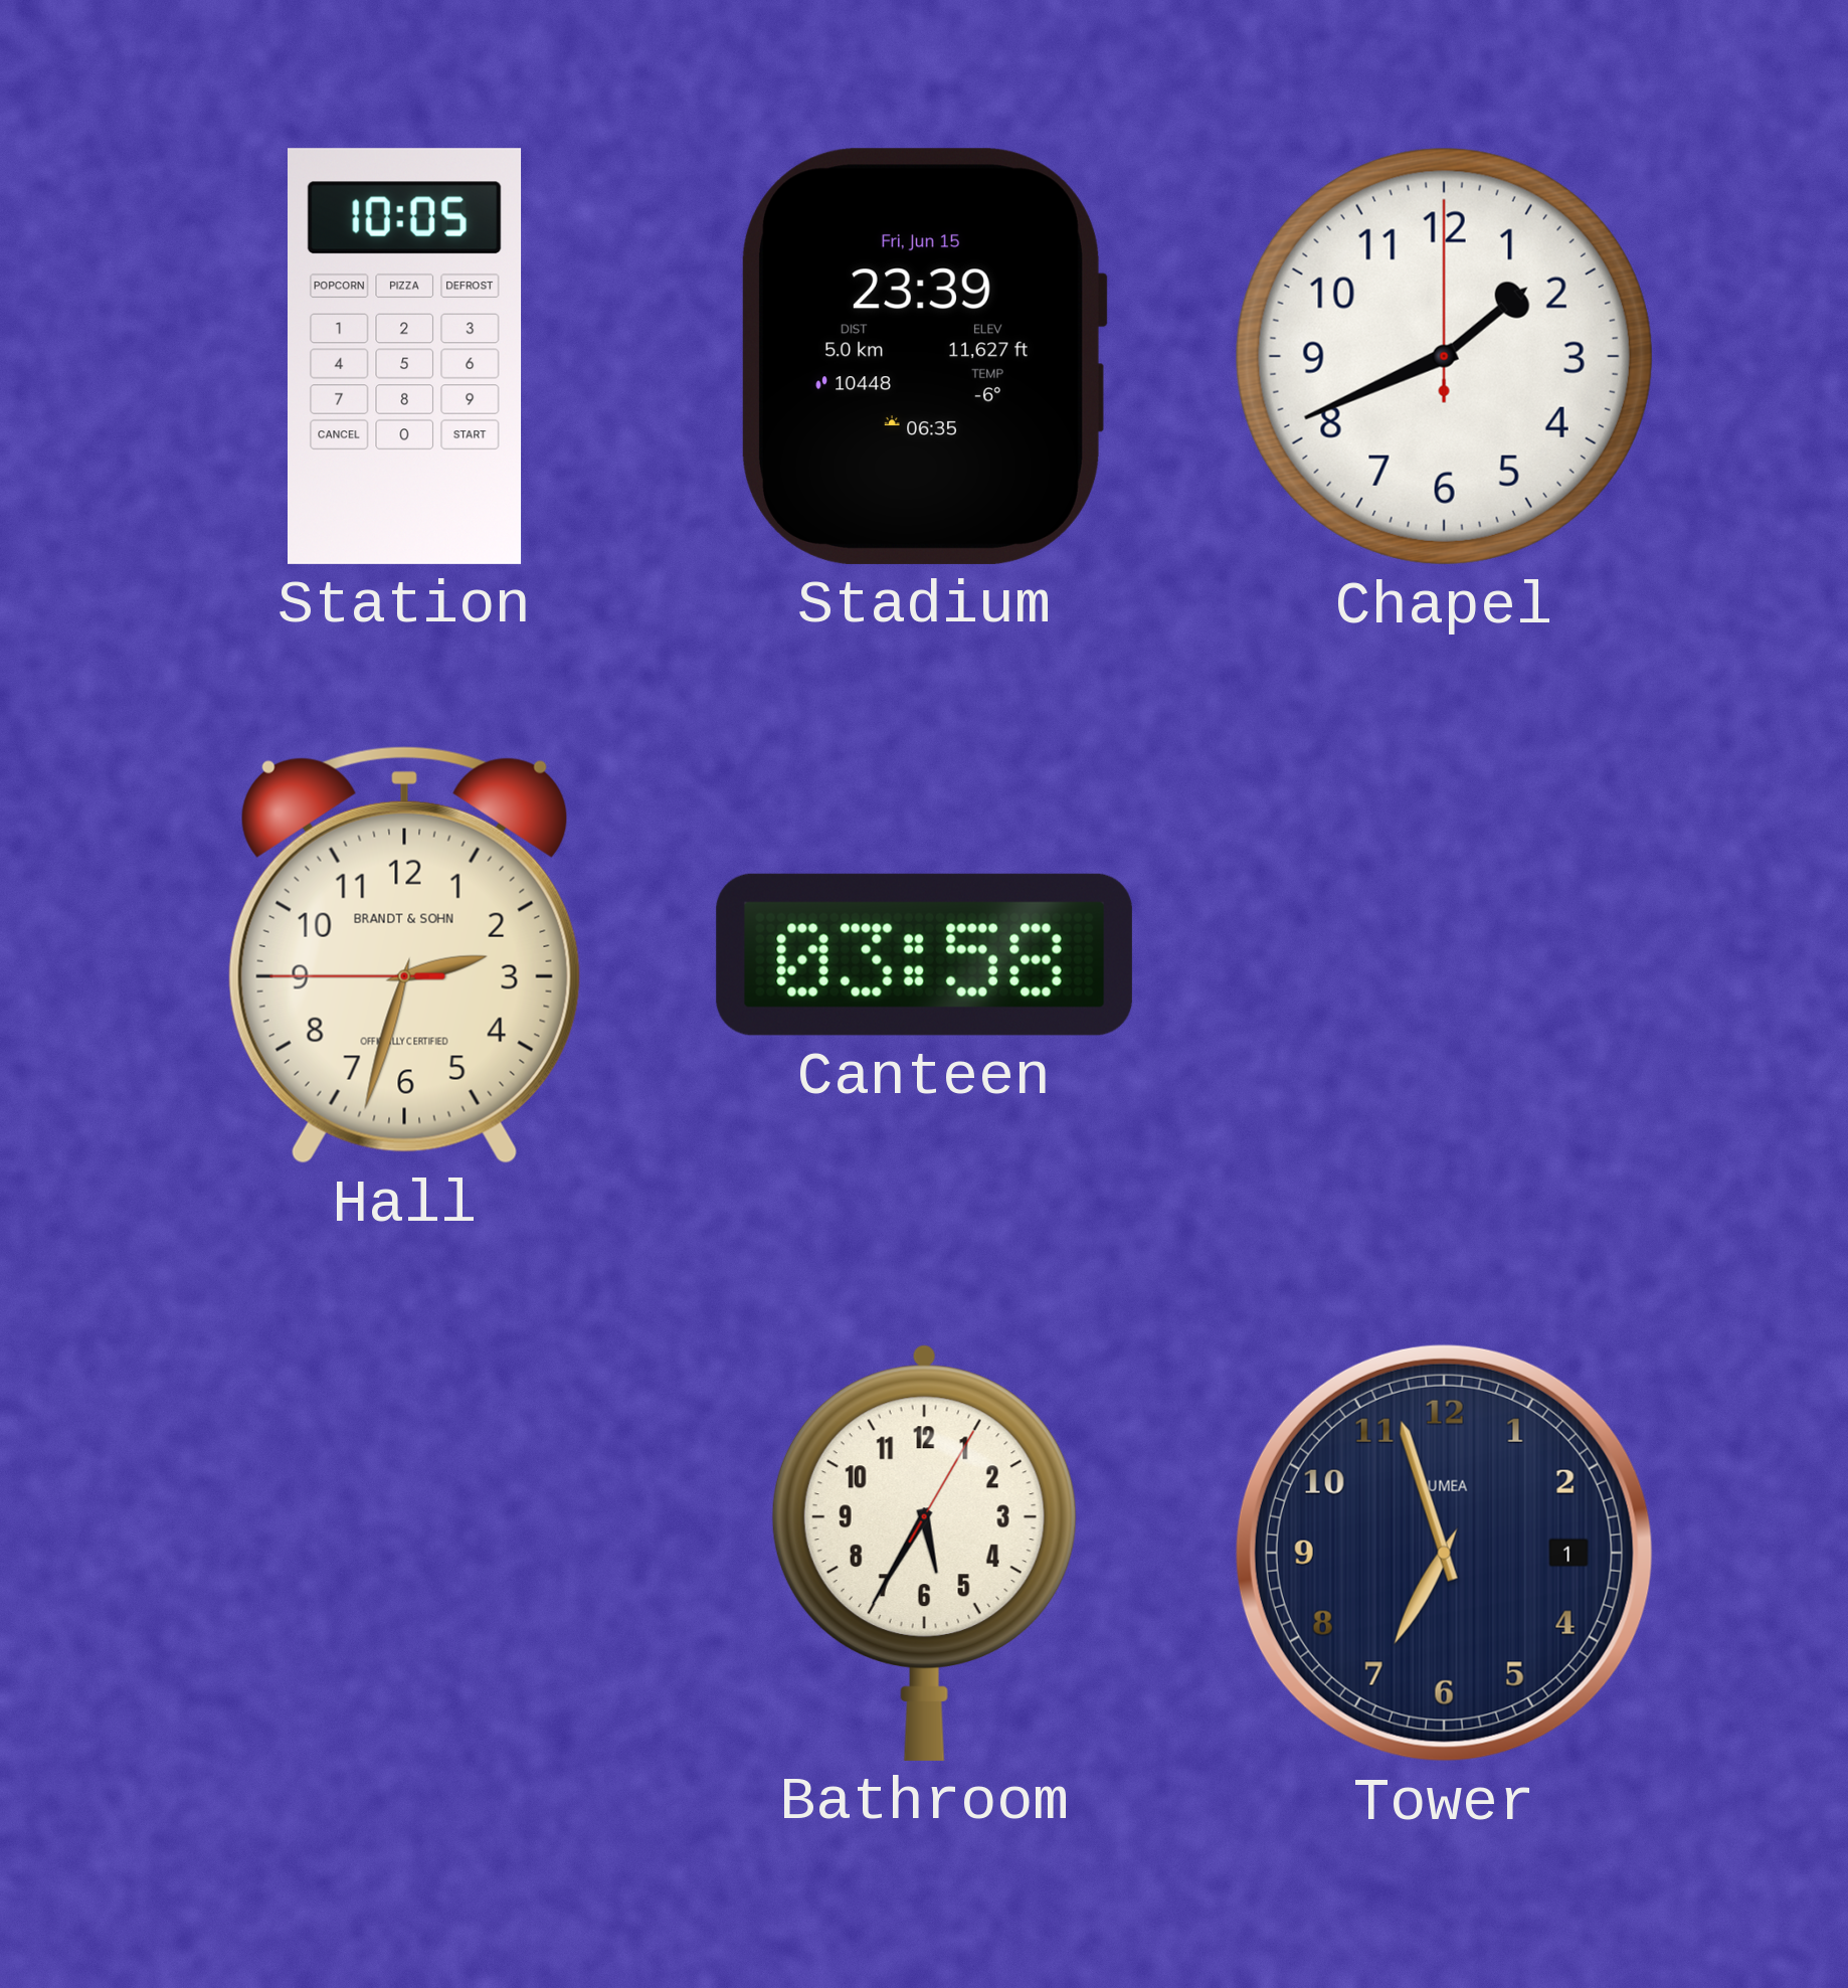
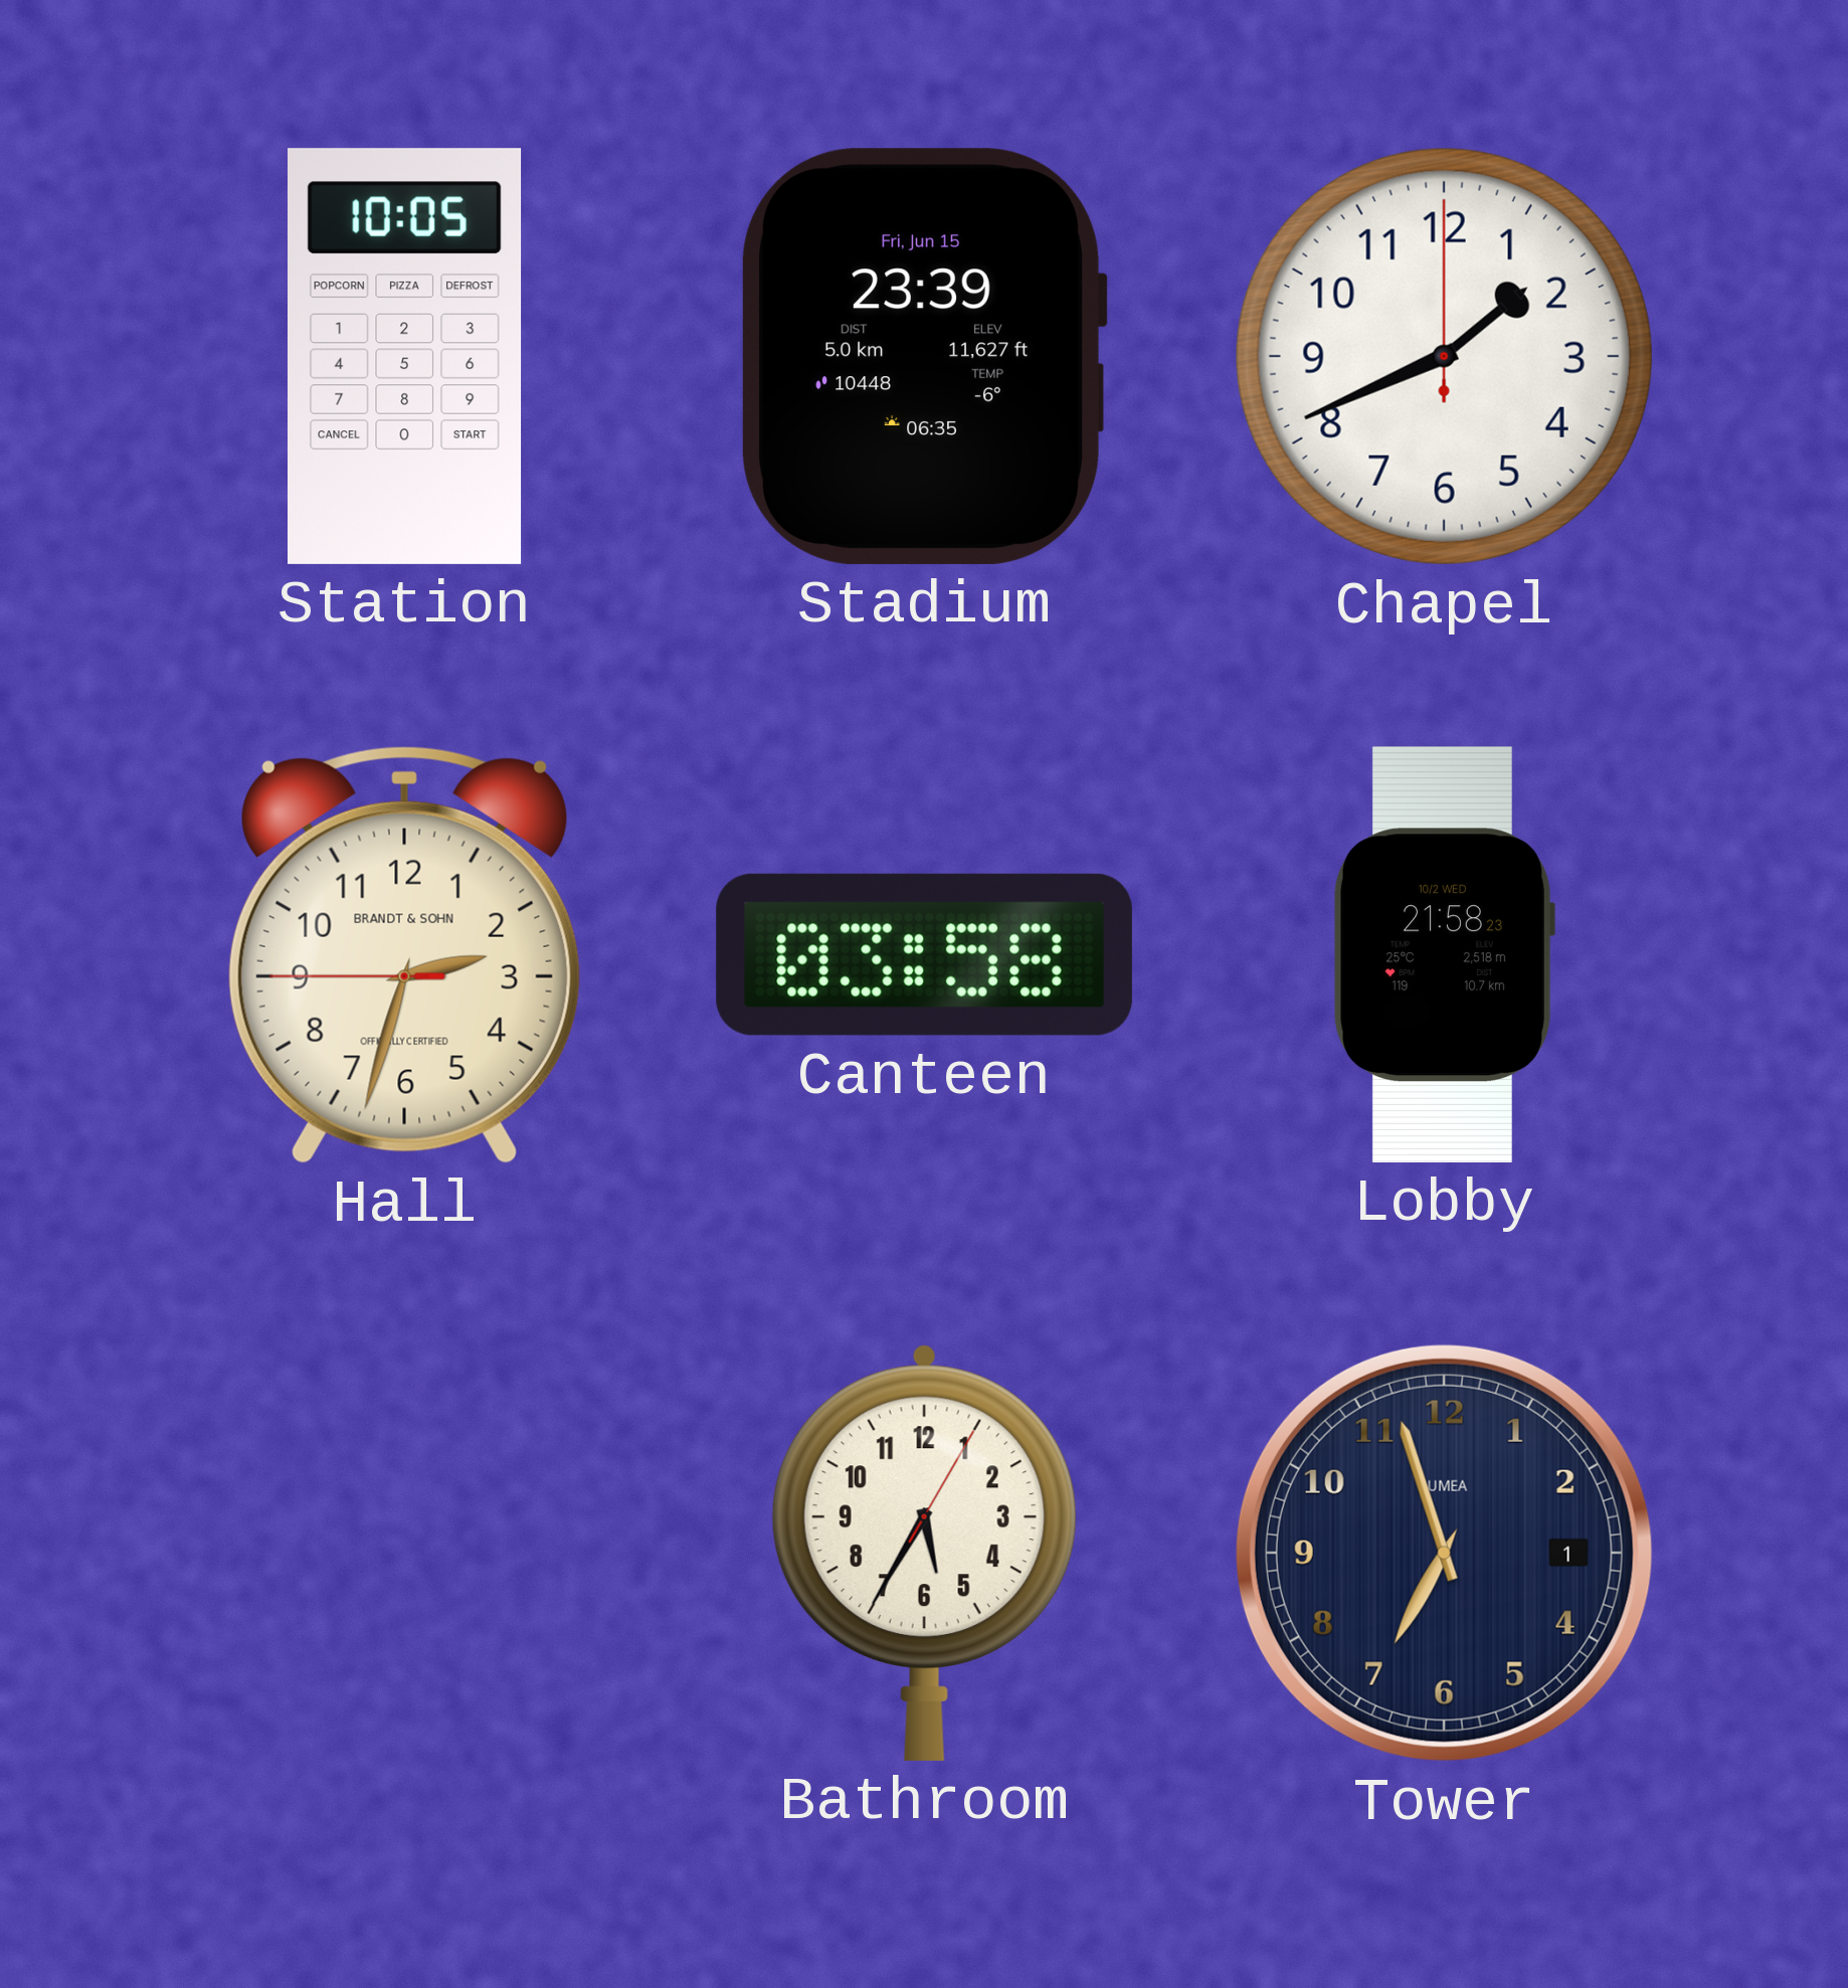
Lobby: none -> 21:58
